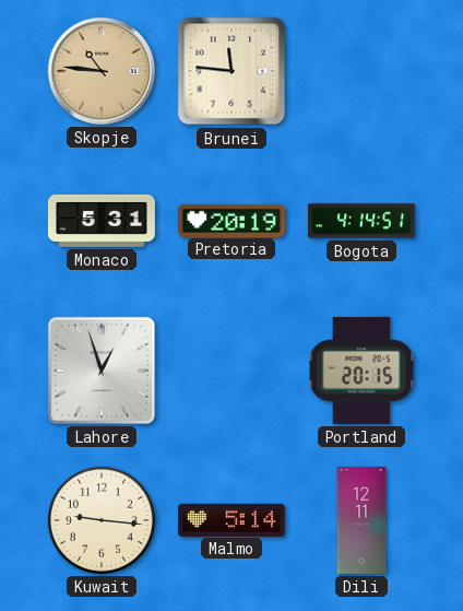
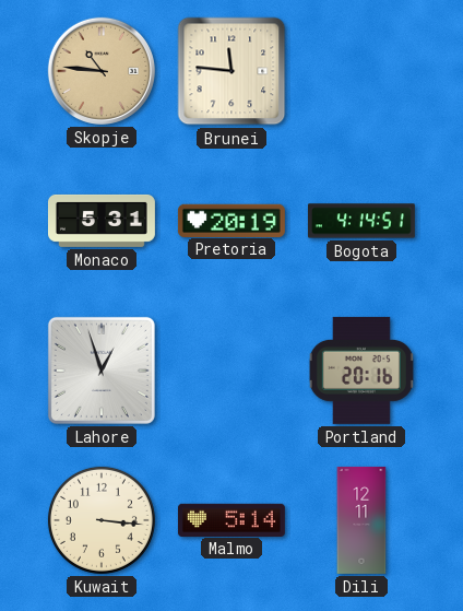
Portland: 20:15 -> 20:16
Kuwait: 9:16 -> 3:16
